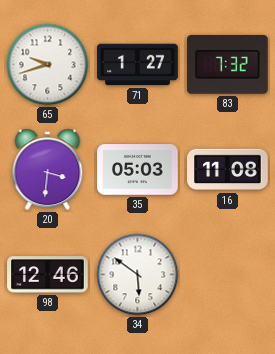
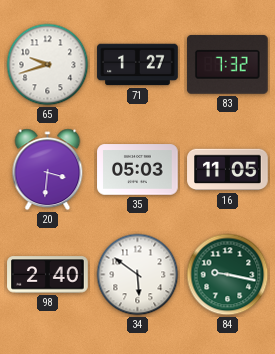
16: 11:08 -> 11:05
98: 12:46 -> 2:40
84: none -> 9:17
